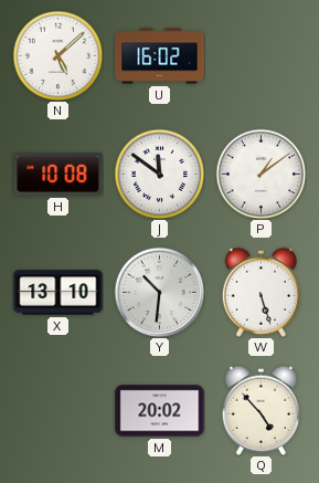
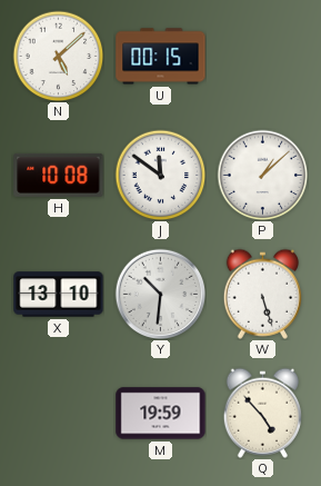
U: 16:02 -> 00:15
P: 1:09 -> 1:08
M: 20:02 -> 19:59
